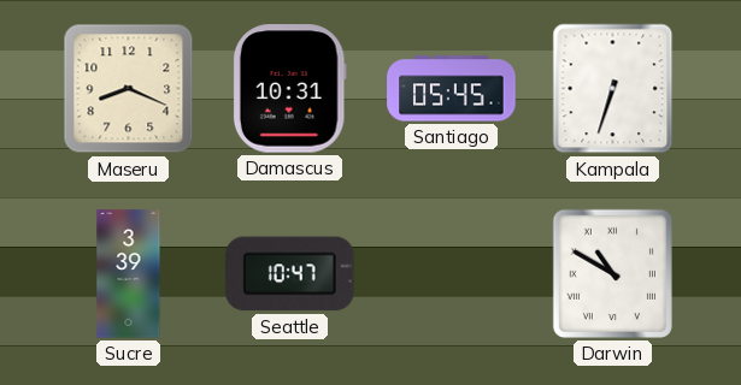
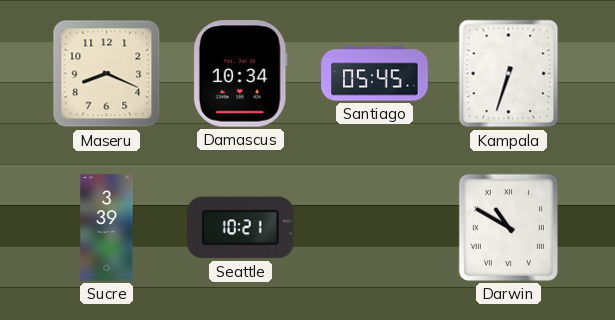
Damascus: 10:31 -> 10:34
Seattle: 10:47 -> 10:21
